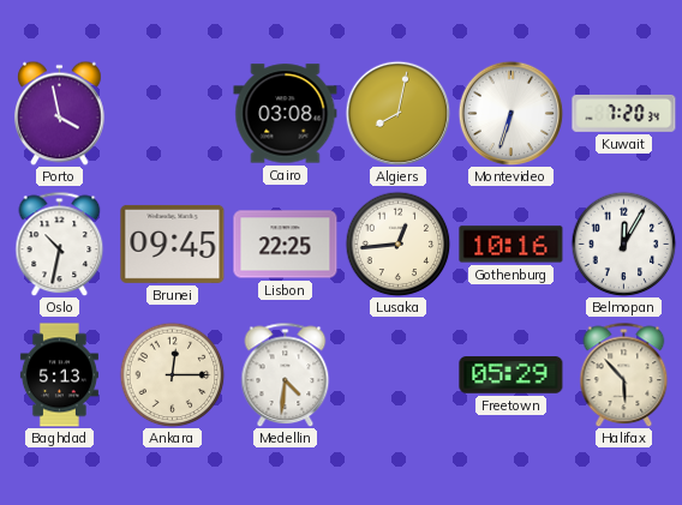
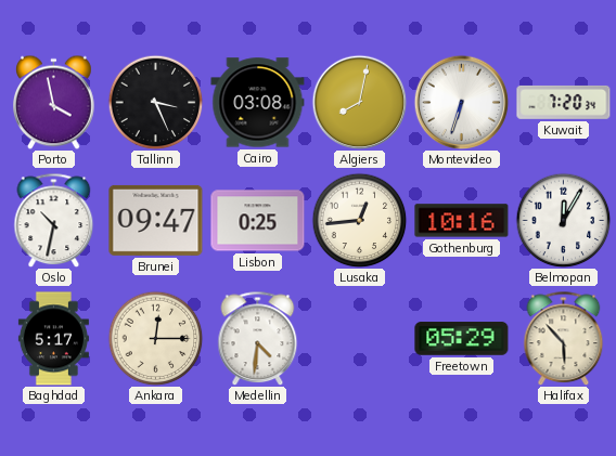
Tallinn: none -> 3:26
Brunei: 09:45 -> 09:47
Lisbon: 22:25 -> 0:25
Baghdad: 5:13 -> 5:17
